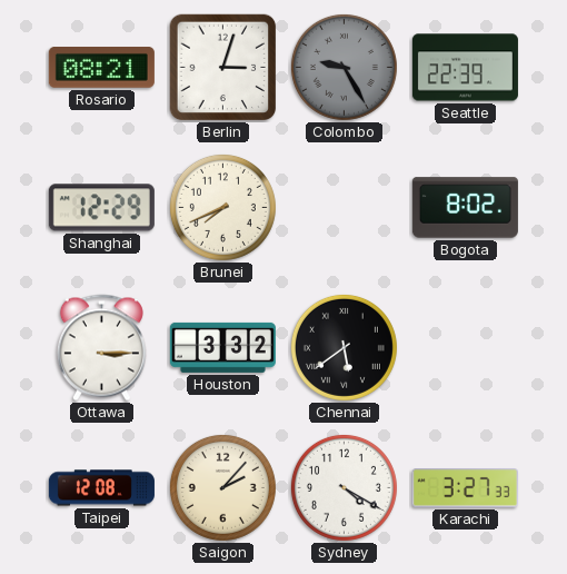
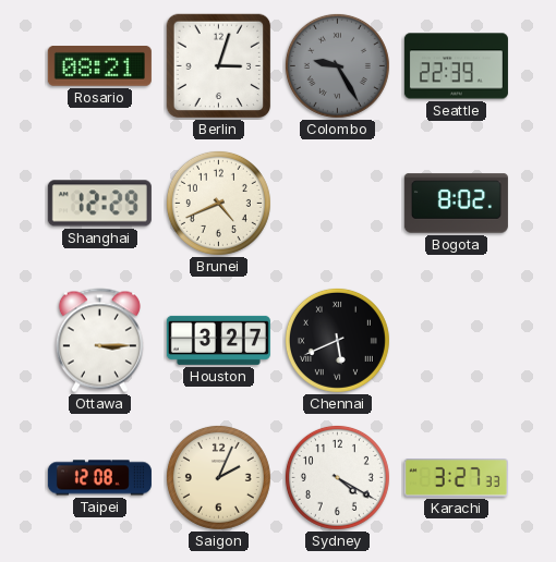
Brunei: 7:41 -> 4:41
Houston: 3:32 -> 3:27
Chennai: 5:39 -> 5:41
Saigon: 2:07 -> 2:04
